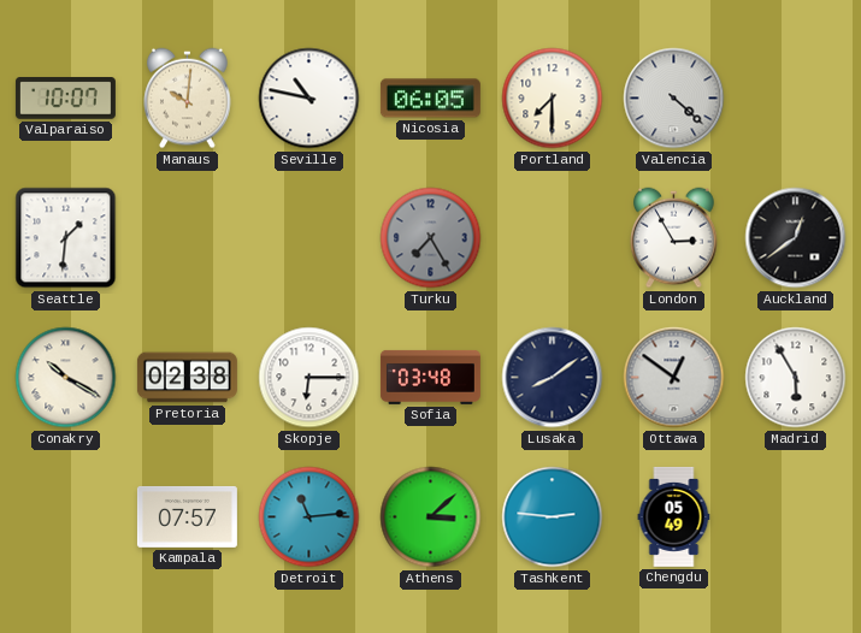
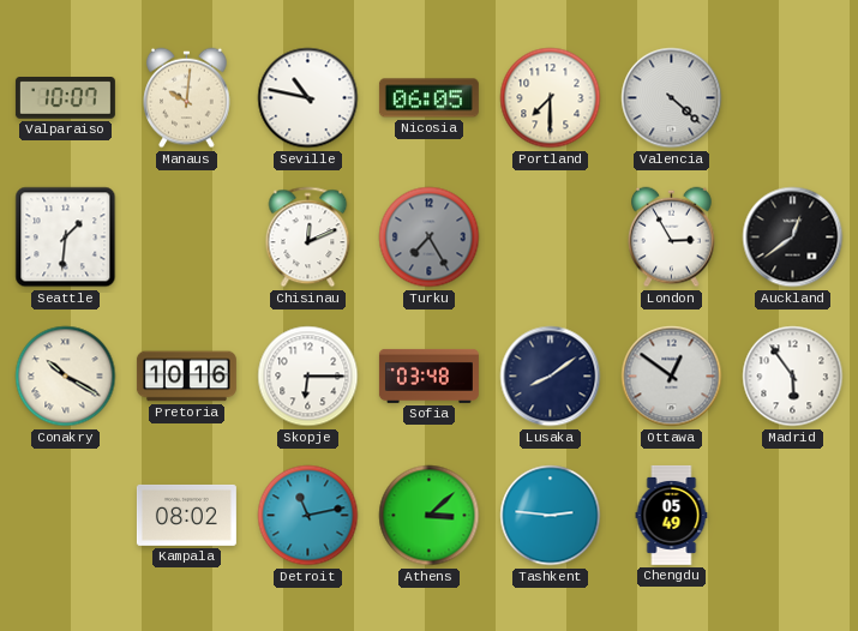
Chisinau: none -> 12:11
Pretoria: 02:38 -> 10:16
Madrid: 5:55 -> 5:54
Kampala: 07:57 -> 08:02
Detroit: 11:14 -> 11:13
